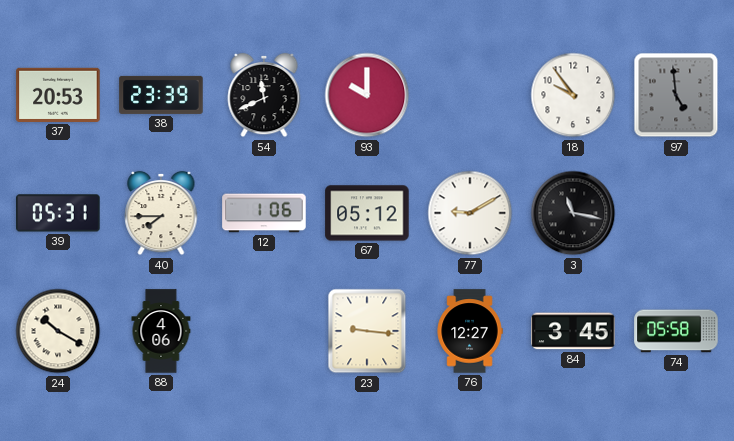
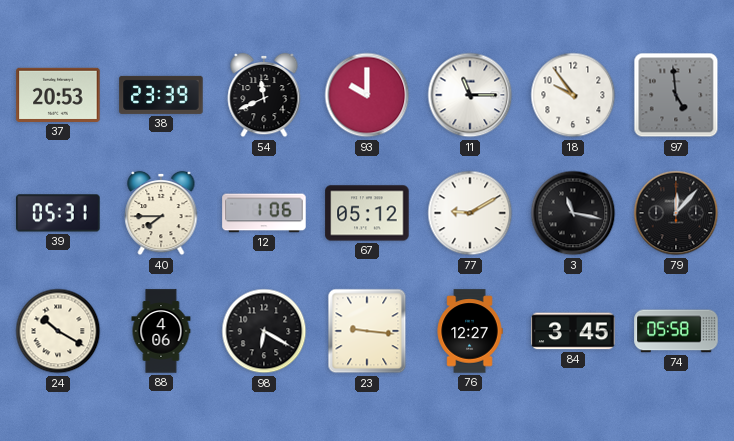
11: none -> 11:15
79: none -> 12:07
98: none -> 6:20
